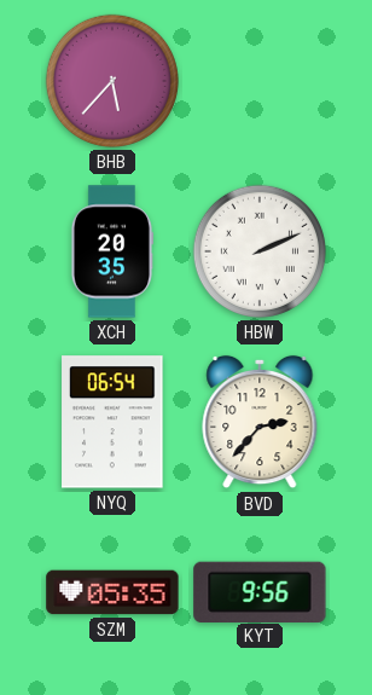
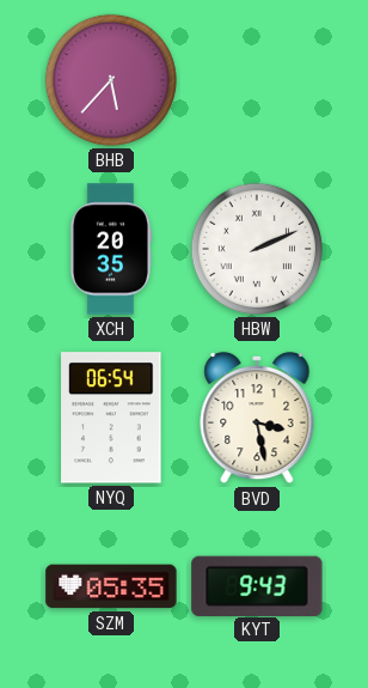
BVD: 2:37 -> 3:28
KYT: 9:56 -> 9:43
